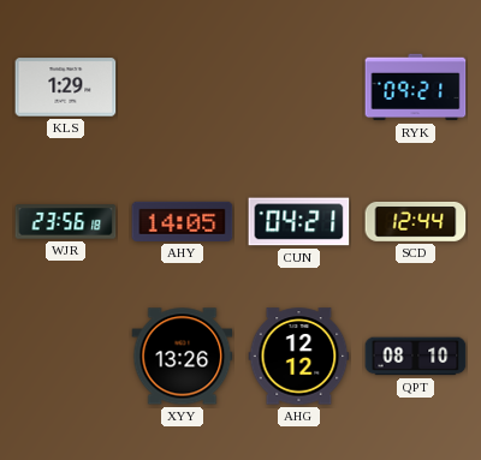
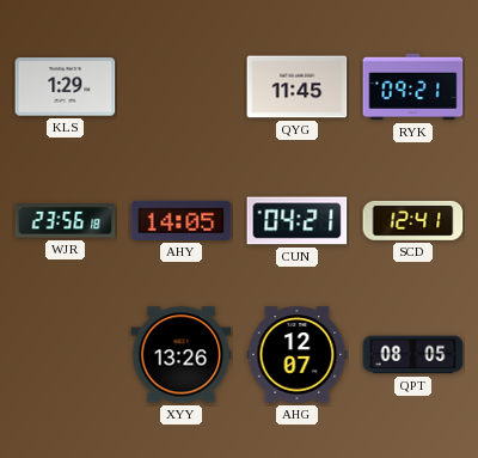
QYG: none -> 11:45
SCD: 12:44 -> 12:41
AHG: 12:12 -> 12:07
QPT: 08:10 -> 08:05
